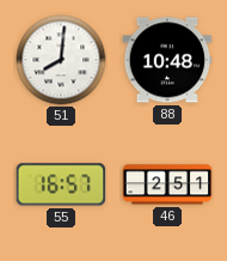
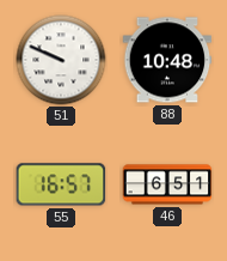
51: 8:01 -> 9:49
46: 2:51 -> 6:51
